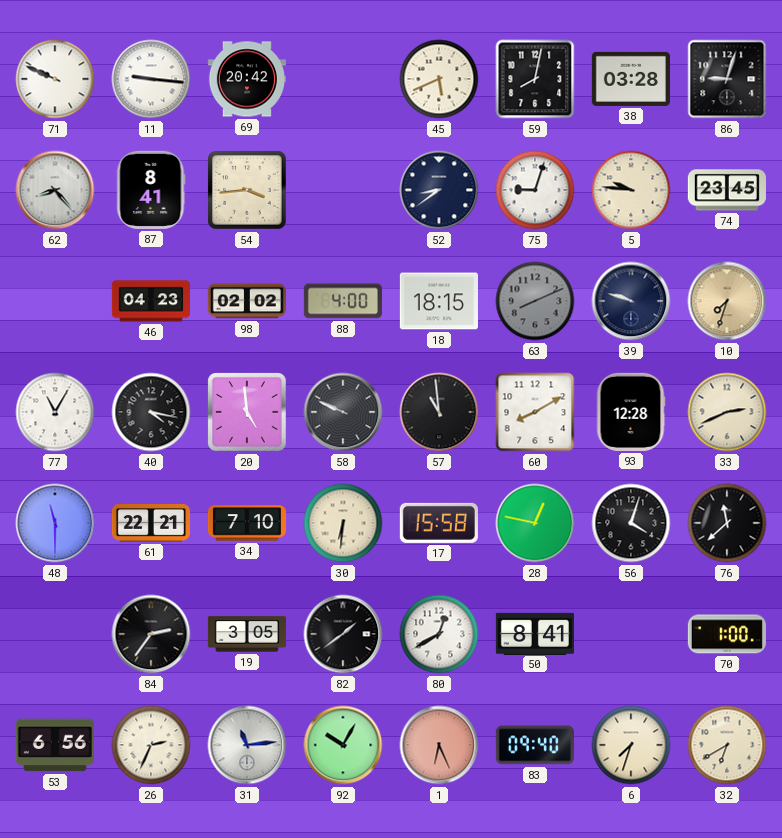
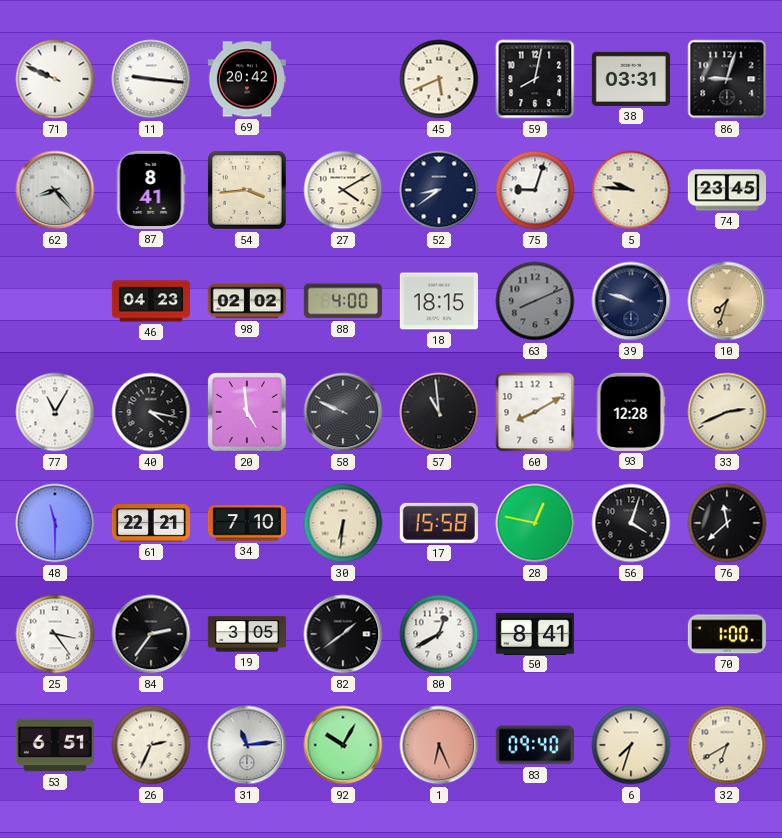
38: 03:28 -> 03:31
27: none -> 4:10
25: none -> 3:24
53: 6:56 -> 6:51
